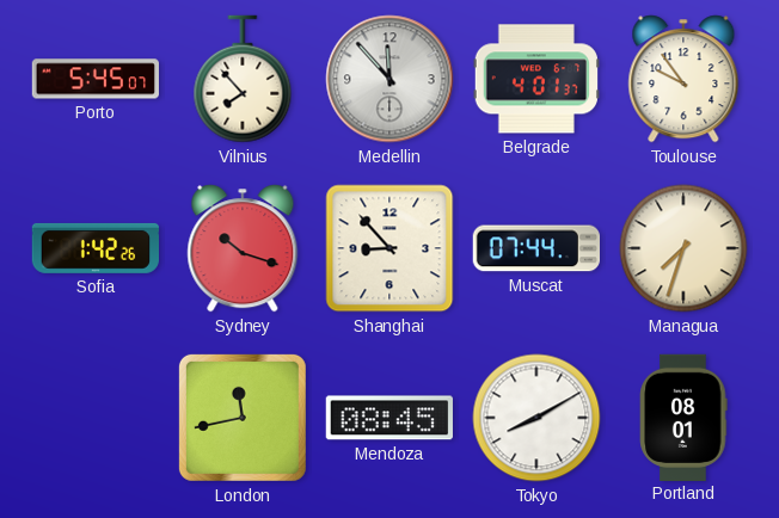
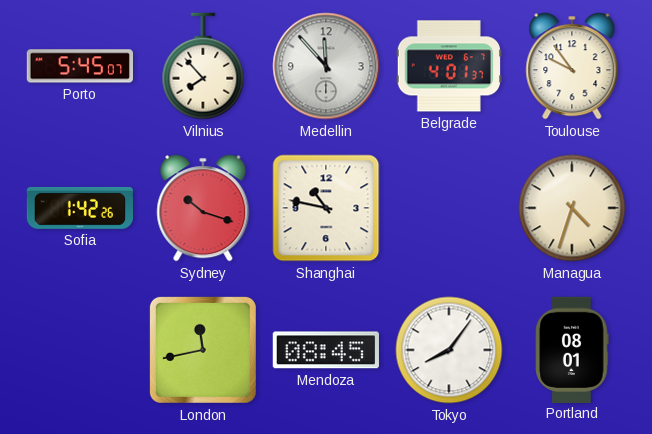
Shanghai: 8:53 -> 10:47
Muscat: 07:44 -> none
Managua: 7:33 -> 4:33
Tokyo: 8:10 -> 8:06
